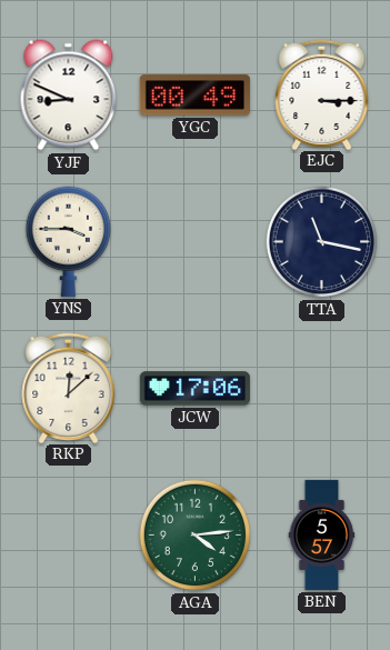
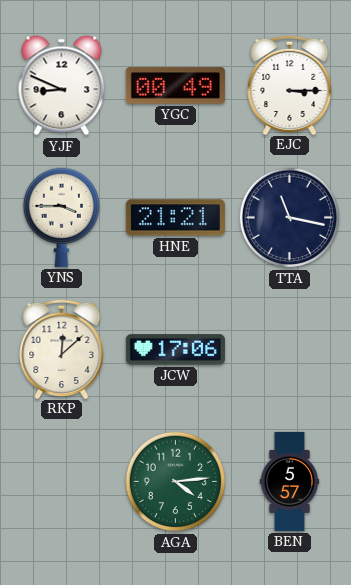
HNE: none -> 21:21
